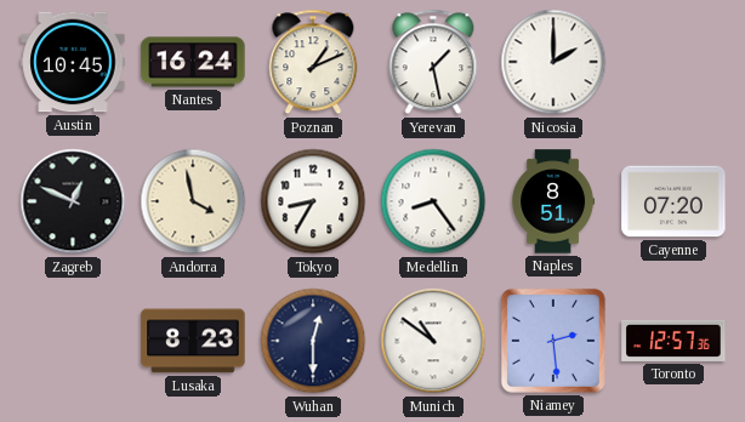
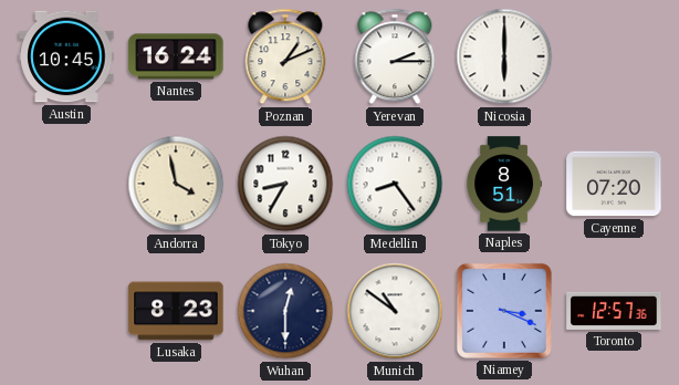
Yerevan: 1:28 -> 2:15
Nicosia: 2:00 -> 6:00
Zagreb: 12:49 -> none
Niamey: 2:29 -> 3:19
